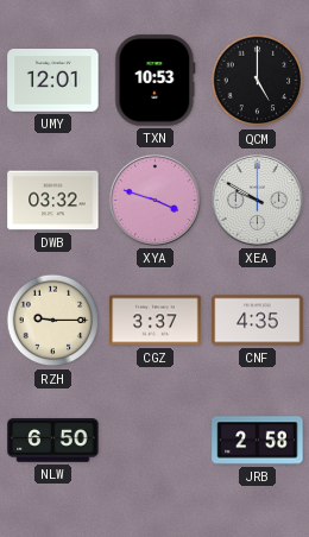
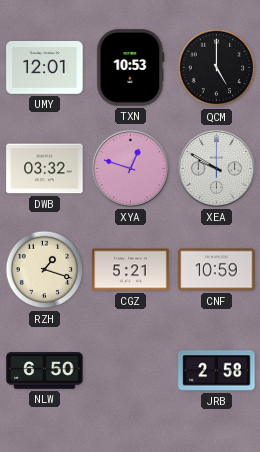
XYA: 3:48 -> 12:48
RZH: 9:15 -> 1:18
CGZ: 3:37 -> 5:21
CNF: 4:35 -> 10:59
